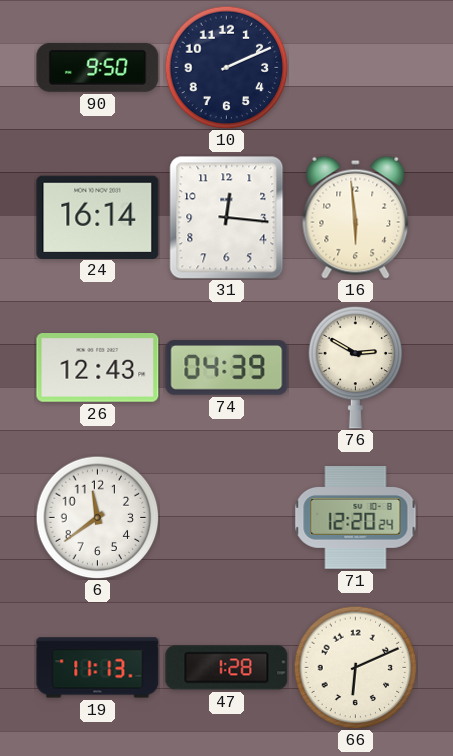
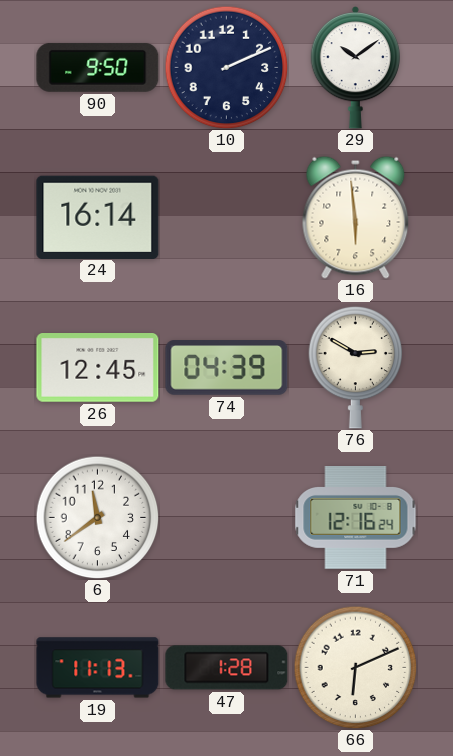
29: none -> 10:09
31: 12:16 -> none
26: 12:43 -> 12:45
71: 12:20 -> 12:16
